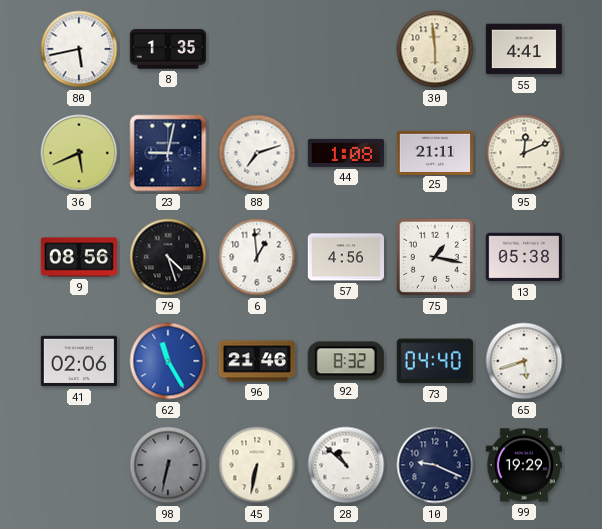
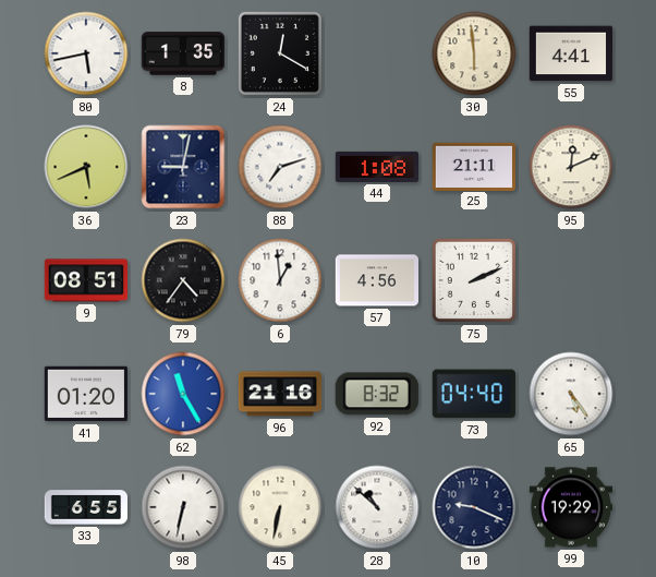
24: none -> 12:20
9: 08:56 -> 08:51
79: 4:27 -> 4:36
75: 1:17 -> 2:11
13: 05:38 -> none
41: 02:06 -> 01:20
96: 21:46 -> 21:16
65: 5:42 -> 5:24
33: none -> 6:55
98 dial: grey -> white
